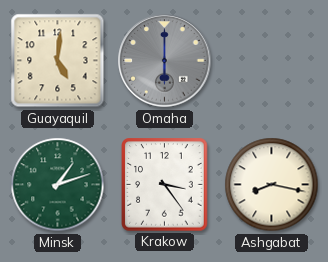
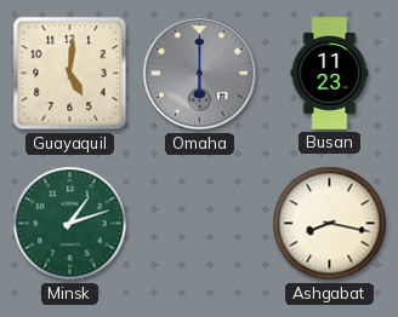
Busan: none -> 11:23
Krakow: 3:24 -> none
